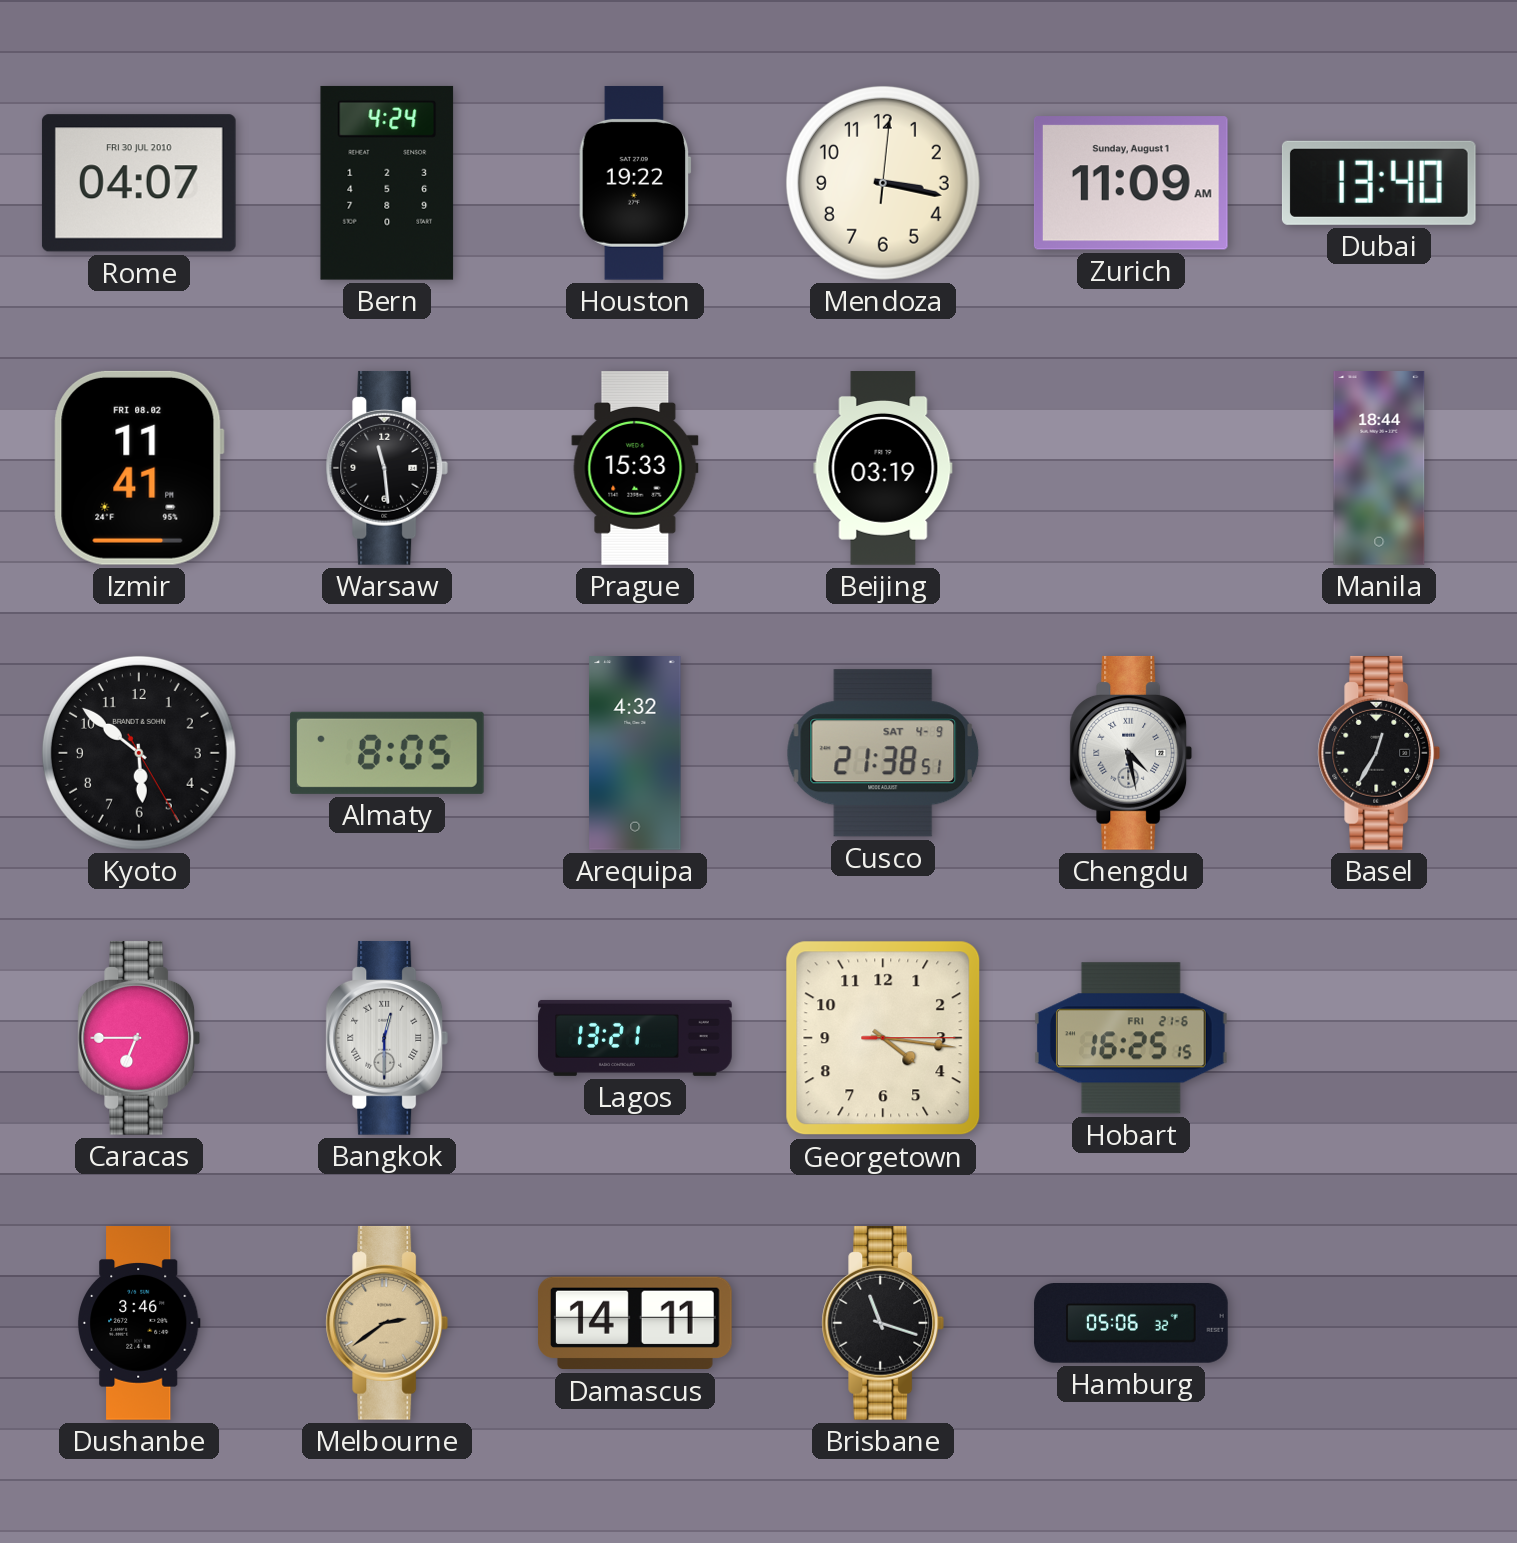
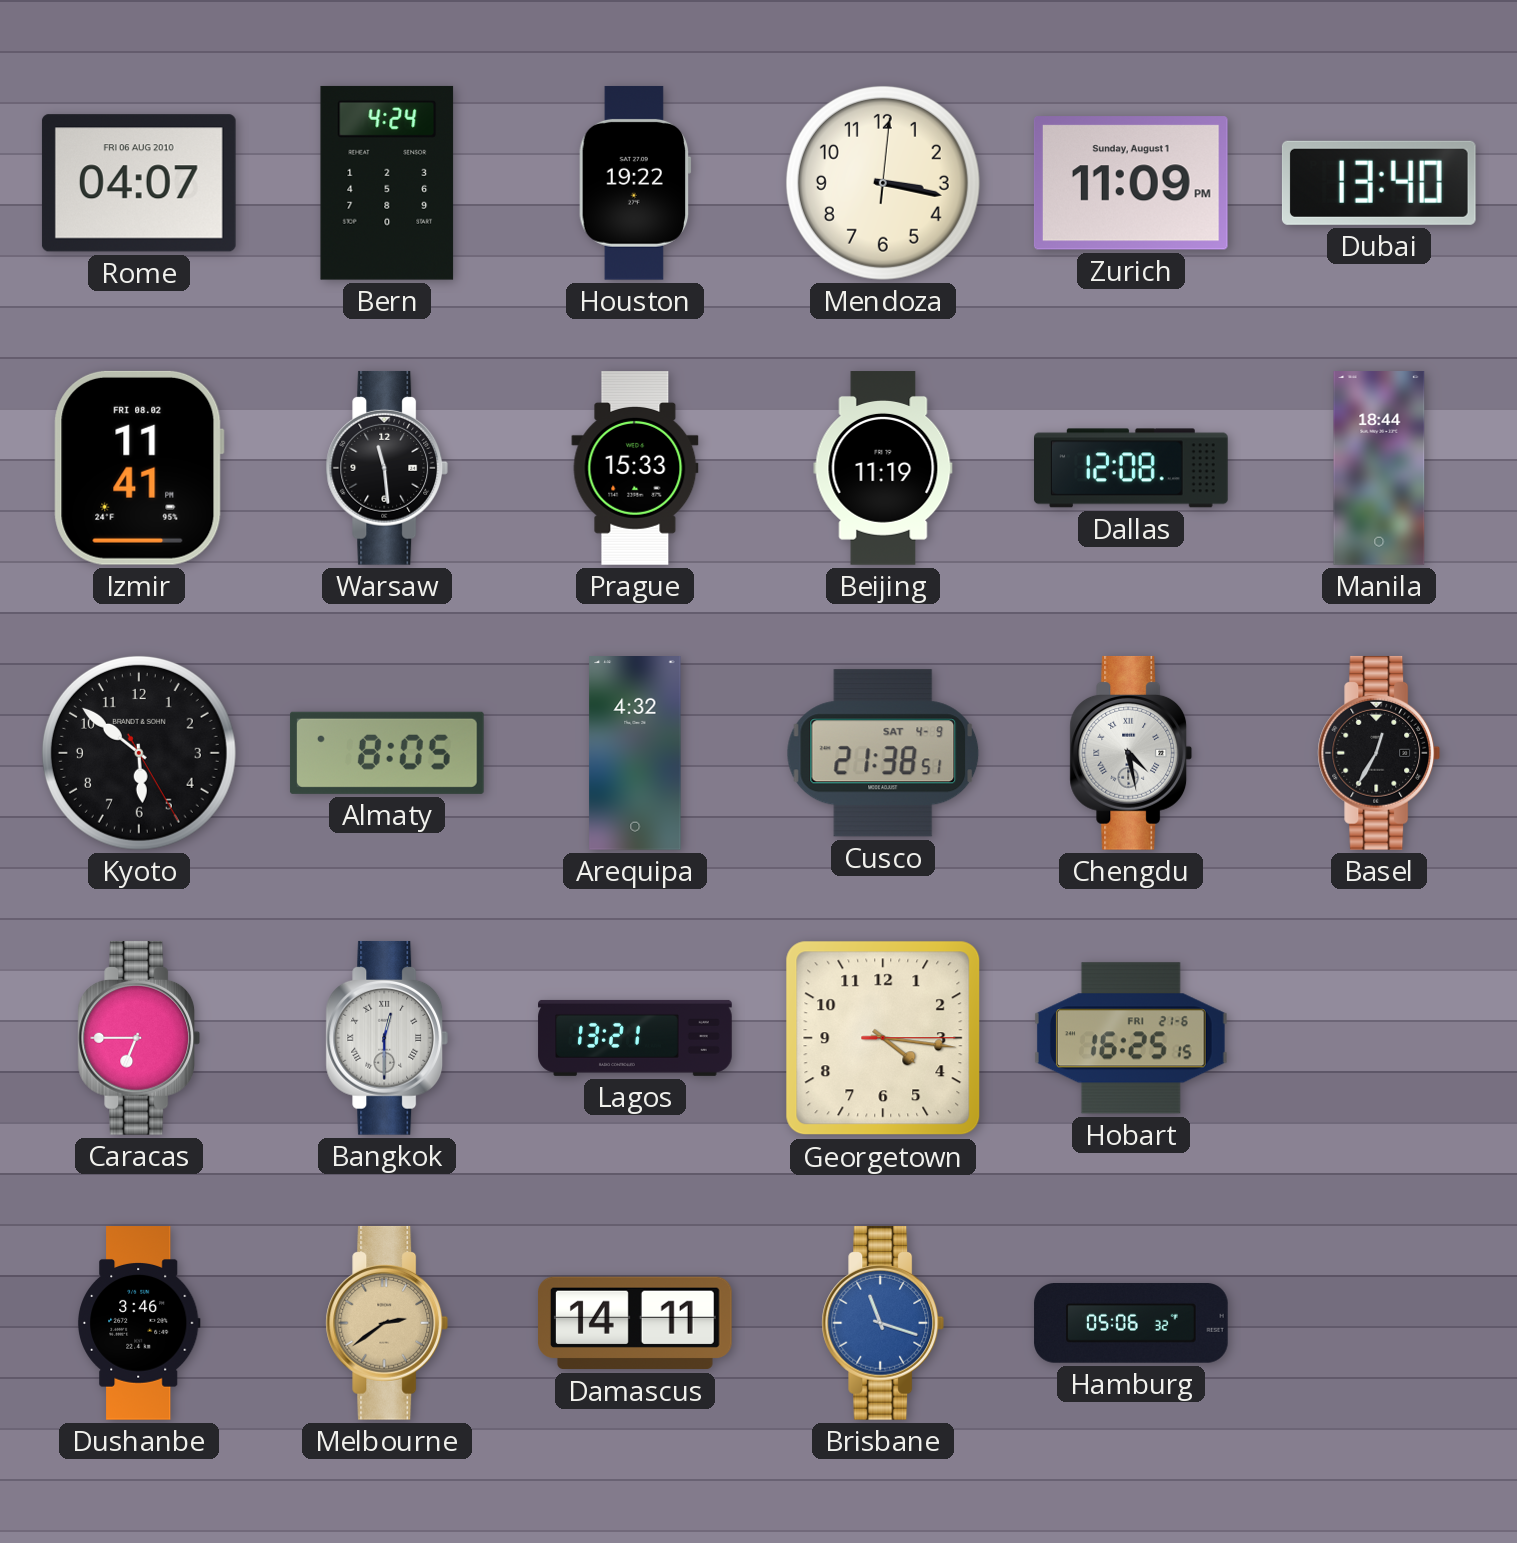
Rome date: FRI 30 JUL 2010 -> FRI 06 AUG 2010
Zurich: 11:09 AM -> 11:09 PM
Beijing: 03:19 -> 11:19
Dallas: none -> 12:08
Brisbane dial: black -> blue
